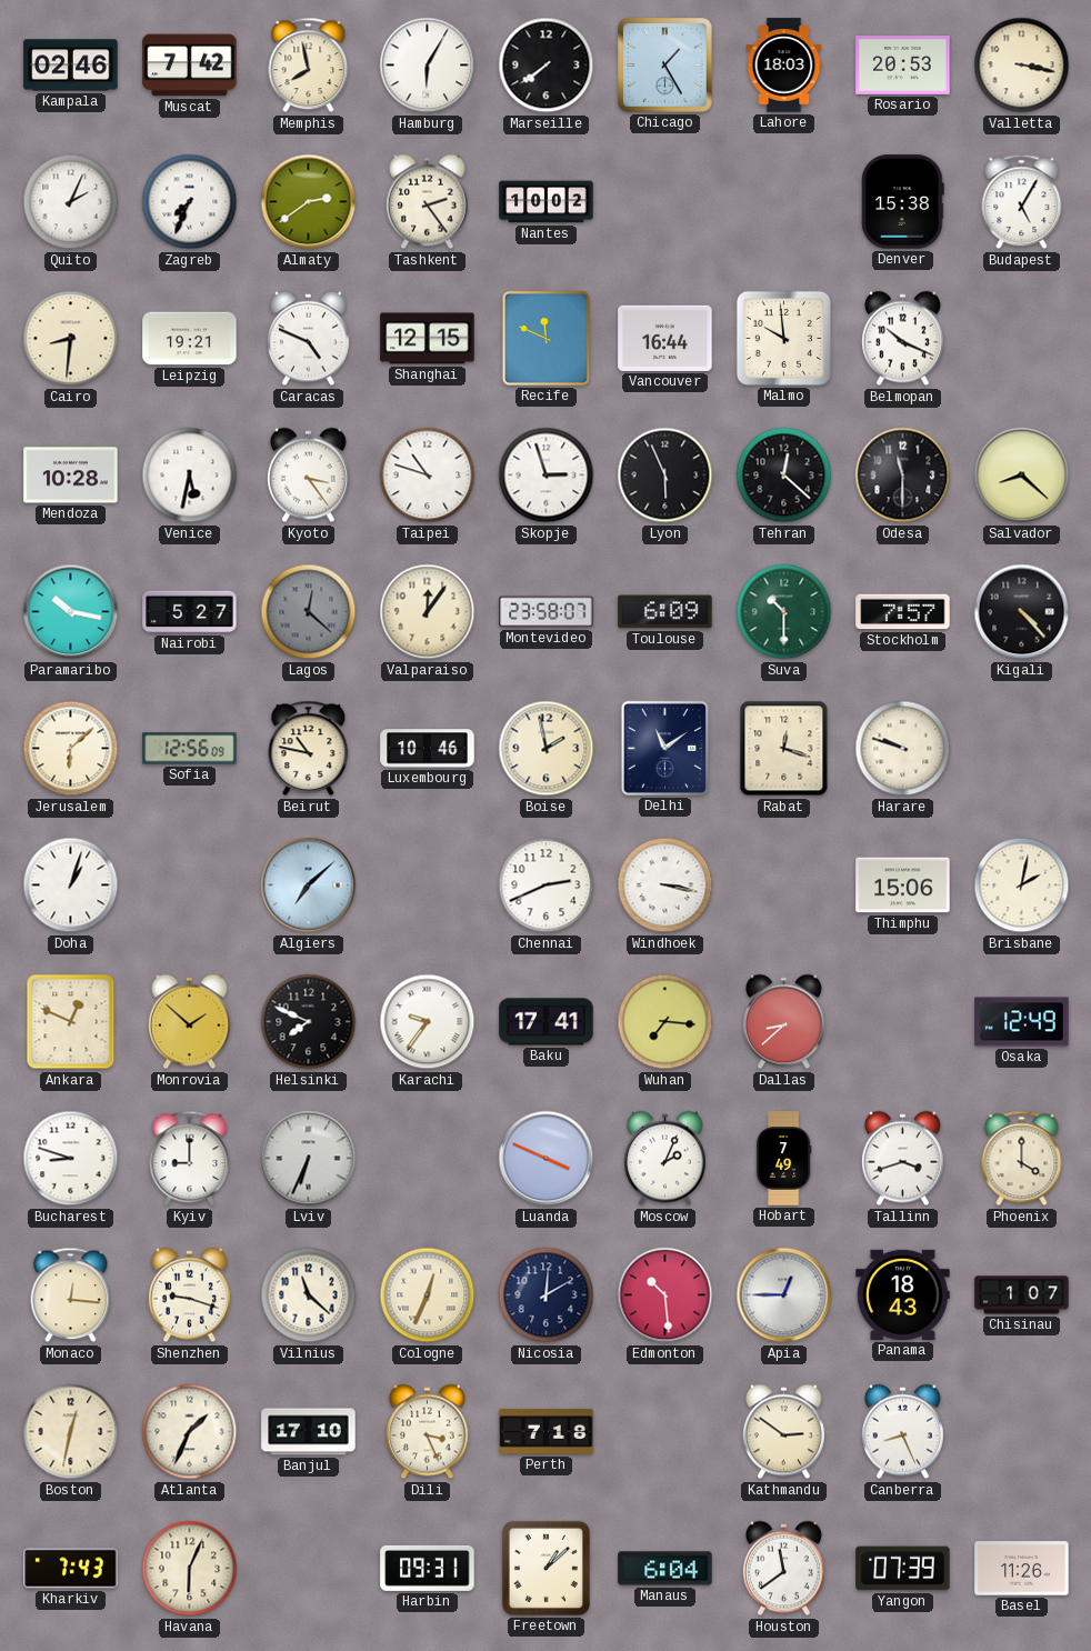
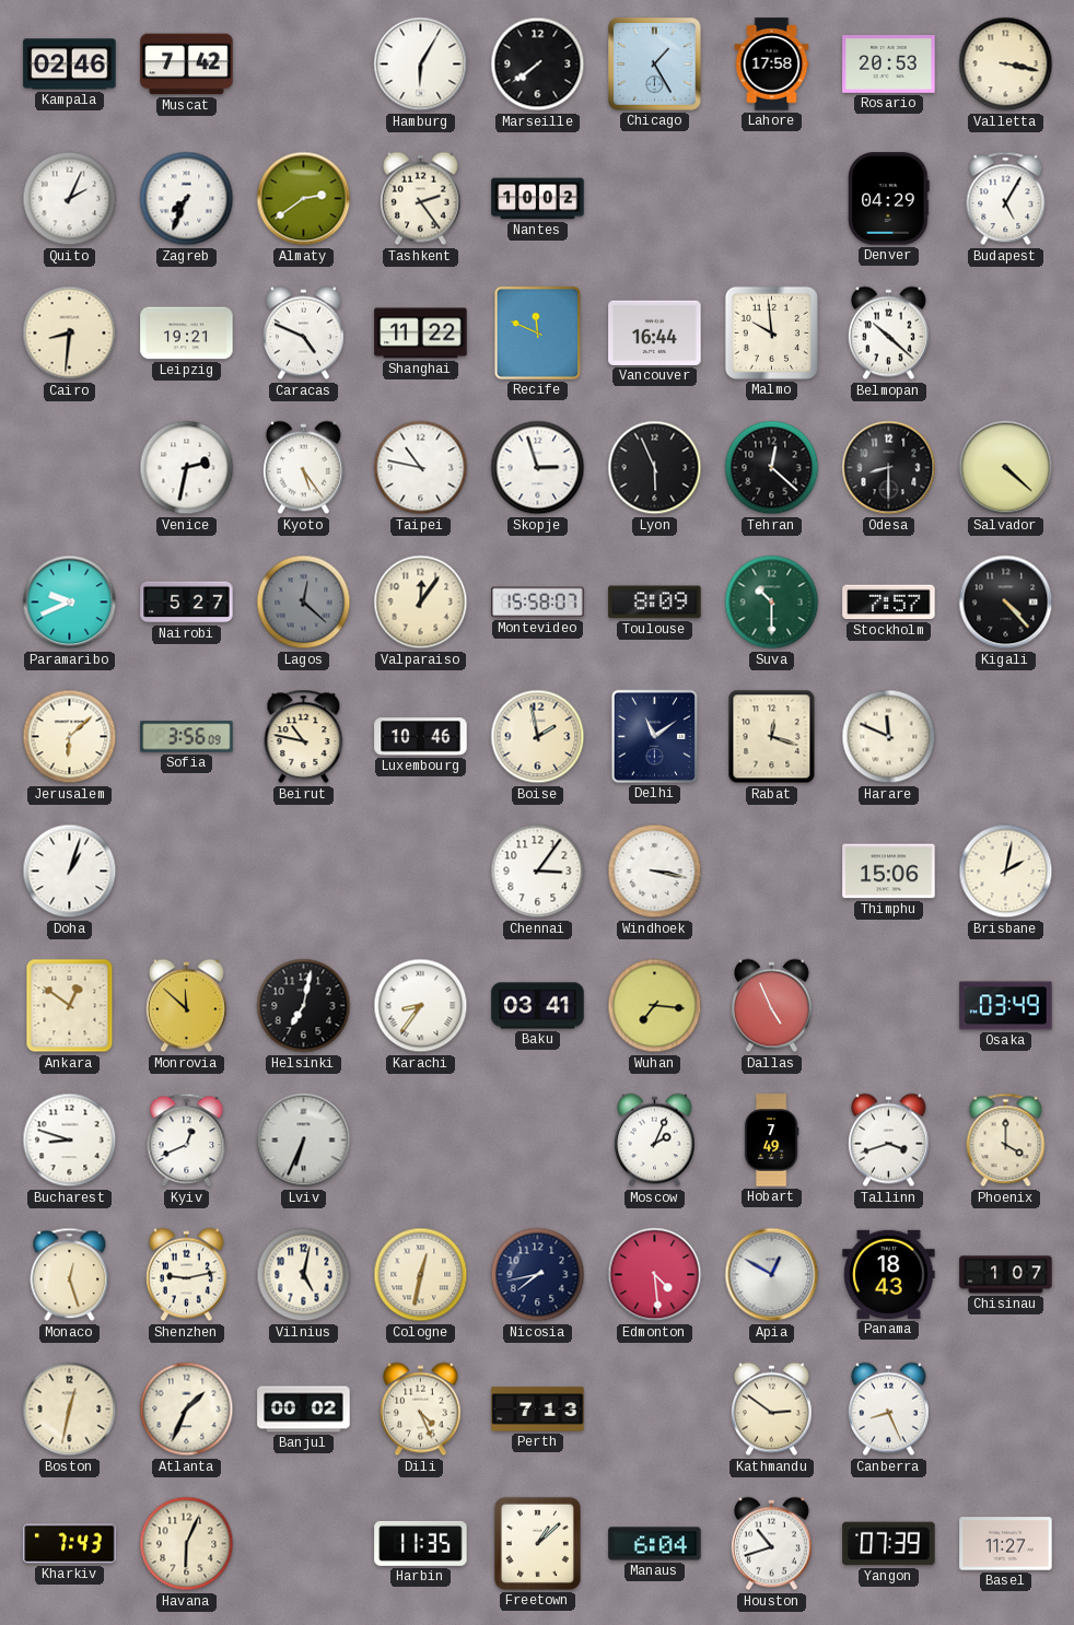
Memphis: 7:58 -> none
Lahore: 18:03 -> 17:58
Denver: 15:38 -> 04:29
Shanghai: 12:15 -> 11:22
Belmopan: 10:19 -> 10:22
Mendoza: 10:28 -> none
Venice: 5:32 -> 2:32
Kyoto: 3:24 -> 5:24
Taipei: 10:48 -> 10:47
Odesa: 11:30 -> 8:30
Salvador: 8:22 -> 4:22
Paramaribo: 10:17 -> 9:41
Montevideo: 23:58 -> 15:58
Toulouse: 6:09 -> 8:09
Sofia: 12:56 -> 3:56
Harare: 9:48 -> 11:49
Algiers: 7:08 -> none
Chennai: 2:41 -> 3:06
Ankara: 12:49 -> 12:51
Monrovia: 1:52 -> 11:52
Helsinki: 7:49 -> 7:02
Karachi: 9:36 -> 8:36
Baku: 17:41 -> 03:41
Dallas: 8:38 -> 4:56
Osaka: 12:49 -> 03:49
Kyiv: 9:00 -> 12:41
Luanda: 3:49 -> none
Monaco: 12:16 -> 12:27
Shenzhen: 9:18 -> 9:13
Vilnius: 11:22 -> 5:02
Cologne: 12:34 -> 12:32
Nicosia: 12:10 -> 7:43
Edmonton: 10:29 -> 4:29
Apia: 12:45 -> 12:50
Banjul: 17:10 -> 00:02
Dili: 3:26 -> 4:26
Perth: 7:18 -> 7:13
Harbin: 09:31 -> 11:35
Houston: 11:39 -> 10:42
Basel: 11:26 -> 11:27
